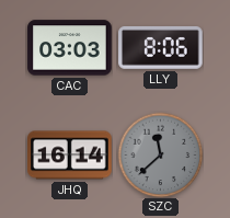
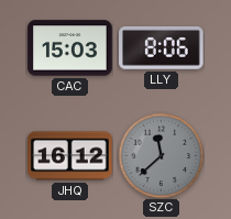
CAC: 03:03 -> 15:03
JHQ: 16:14 -> 16:12
